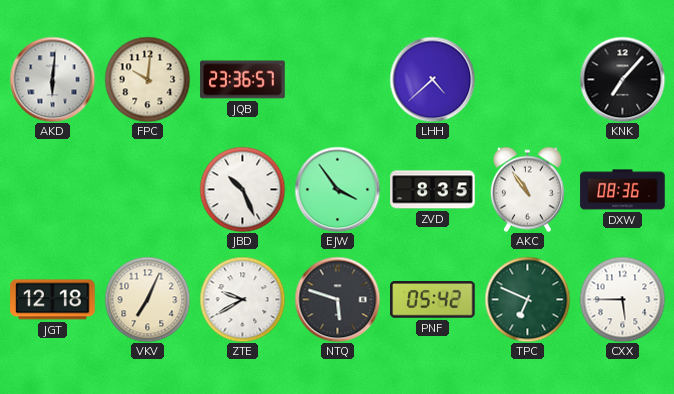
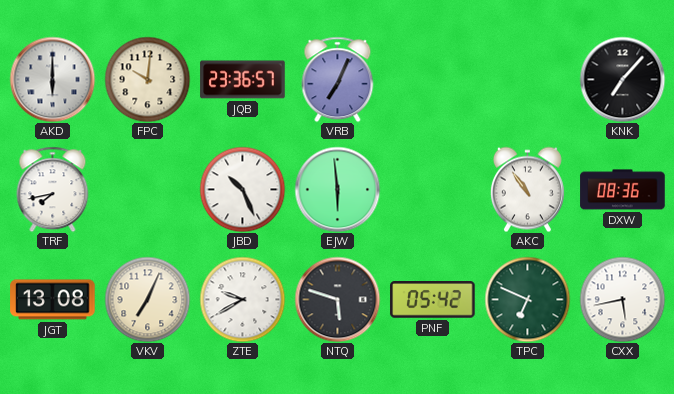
AKD: 6:01 -> 6:00
VRB: none -> 7:04
LHH: 4:38 -> none
TRF: none -> 7:43
EJW: 3:54 -> 5:59
ZVD: 8:35 -> none
JGT: 12:18 -> 13:08
CXX: 5:45 -> 5:43
